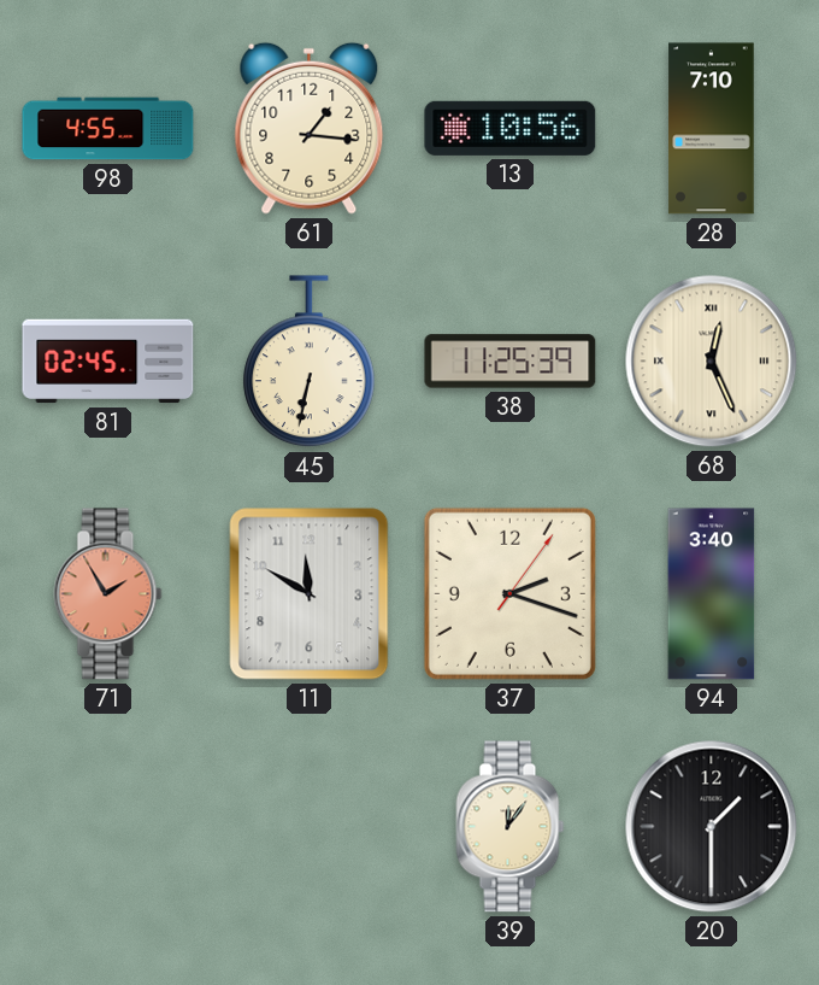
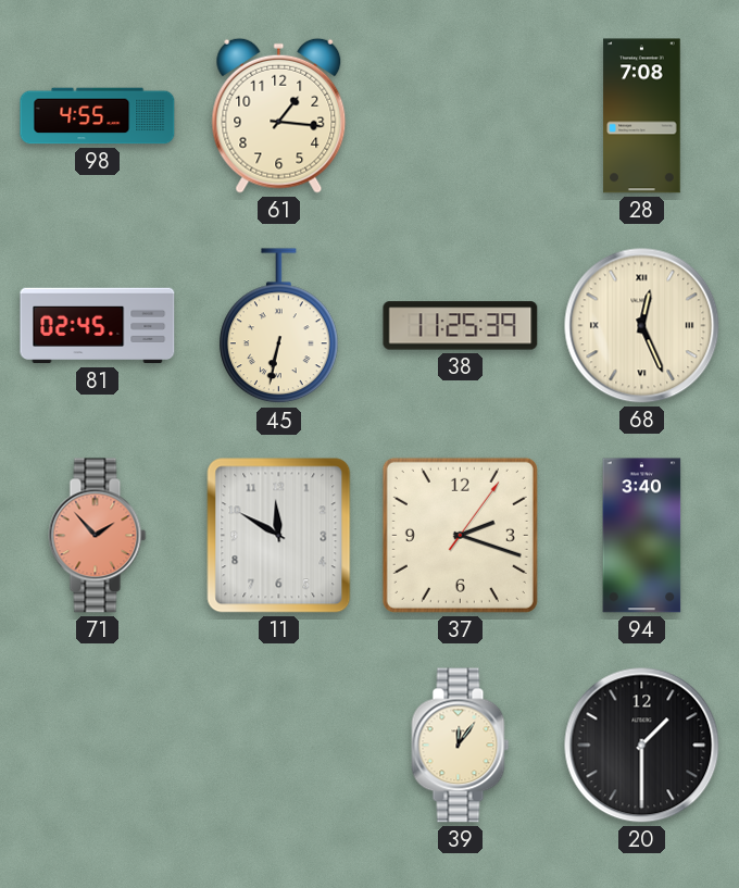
13: 10:56 -> none
28: 7:10 -> 7:08
71: 1:55 -> 1:53
